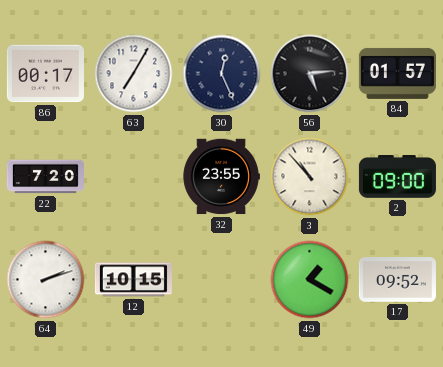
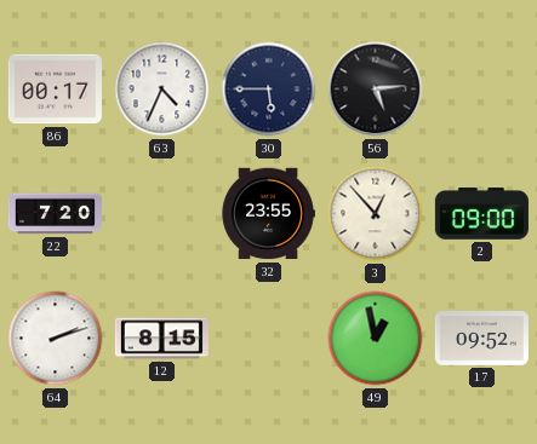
63: 7:05 -> 4:34
30: 12:26 -> 5:45
84: 01:57 -> none
3: 10:53 -> 12:53
12: 10:15 -> 8:15
49: 1:20 -> 12:58
